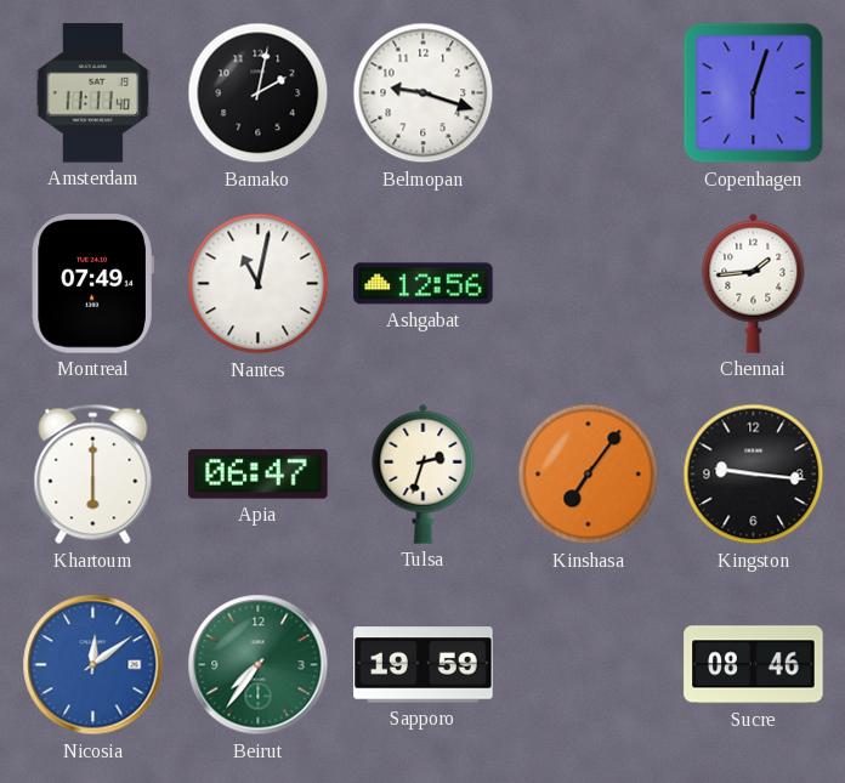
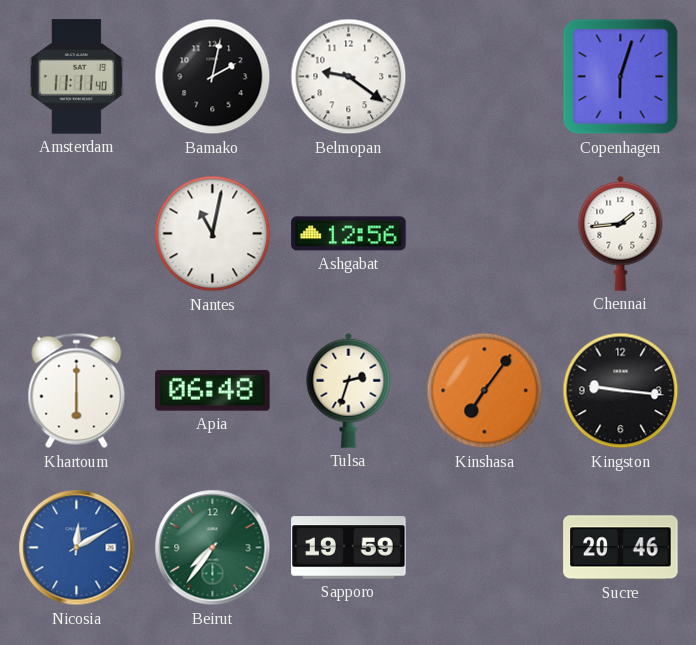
Belmopan: 9:18 -> 9:21
Montreal: 07:49 -> none
Apia: 06:47 -> 06:48
Nicosia: 12:09 -> 12:10
Sucre: 08:46 -> 20:46
